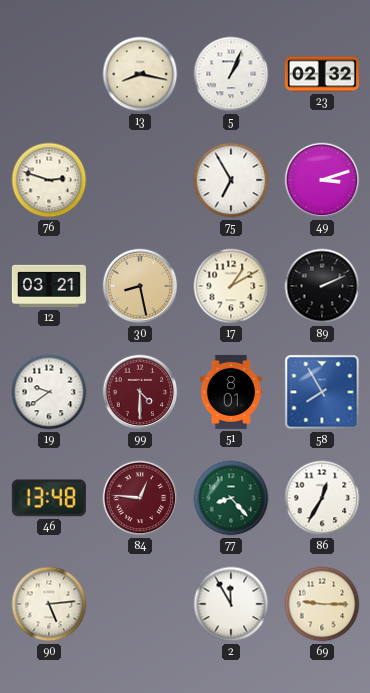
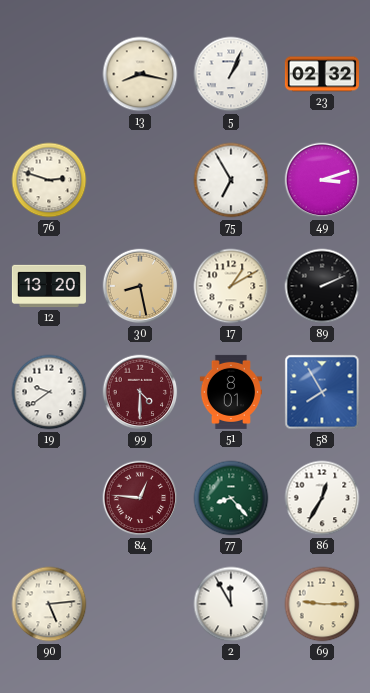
12: 03:21 -> 13:20
46: 13:48 -> none
